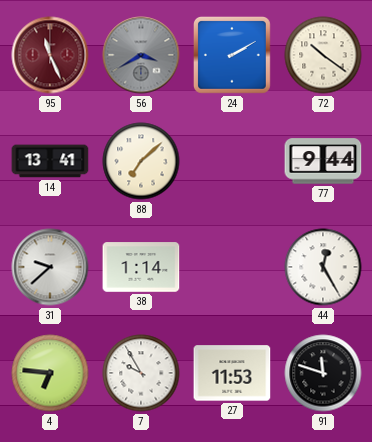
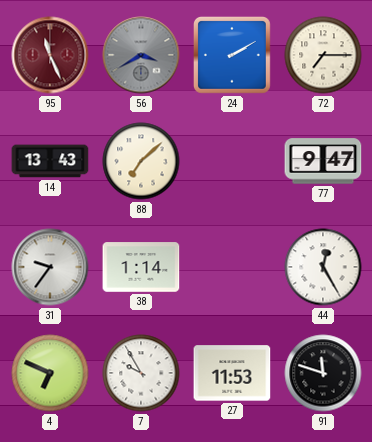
72: 10:21 -> 7:15
14: 13:41 -> 13:43
77: 9:44 -> 9:47
31: 9:38 -> 9:36
4: 6:46 -> 6:49
